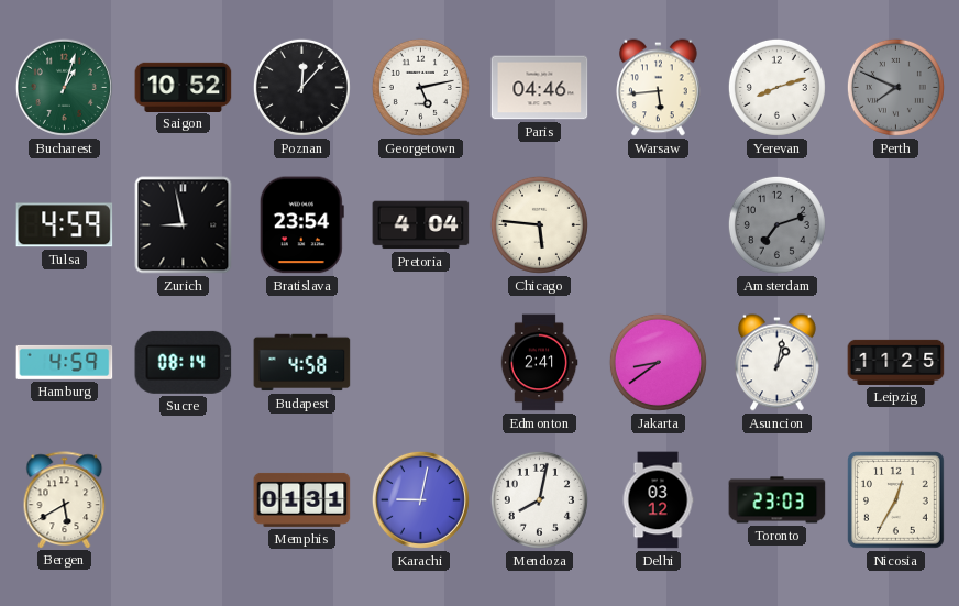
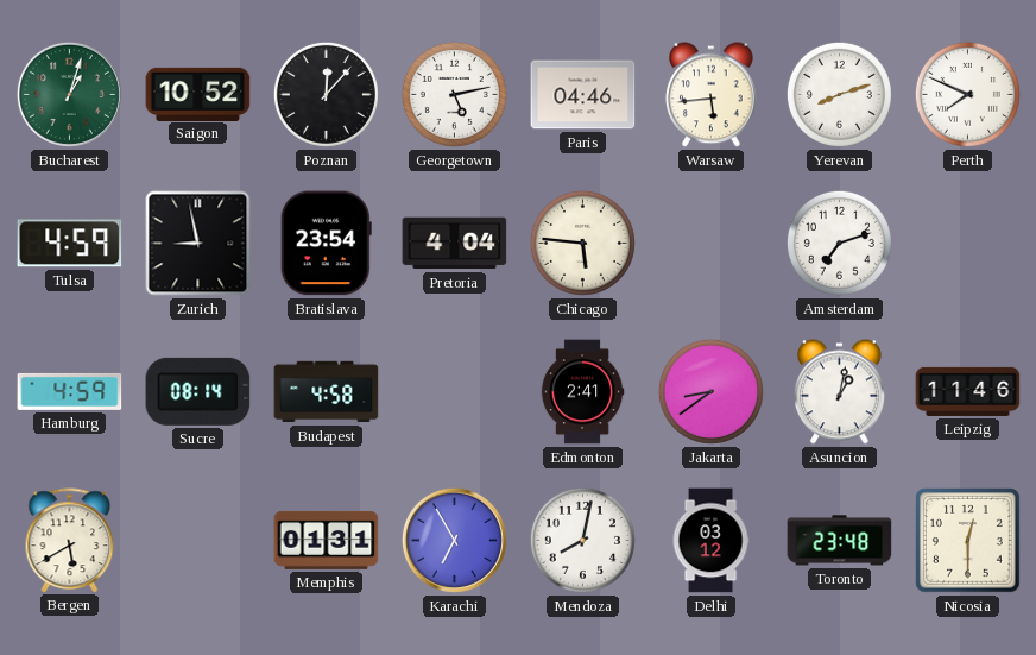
Perth dial: grey -> white
Amsterdam dial: grey -> white
Leipzig: 11:25 -> 11:46
Karachi: 9:02 -> 6:55
Toronto: 23:03 -> 23:48
Nicosia: 12:35 -> 12:30
